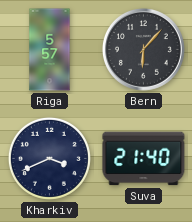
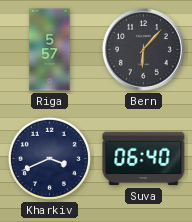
Suva: 21:40 -> 06:40
